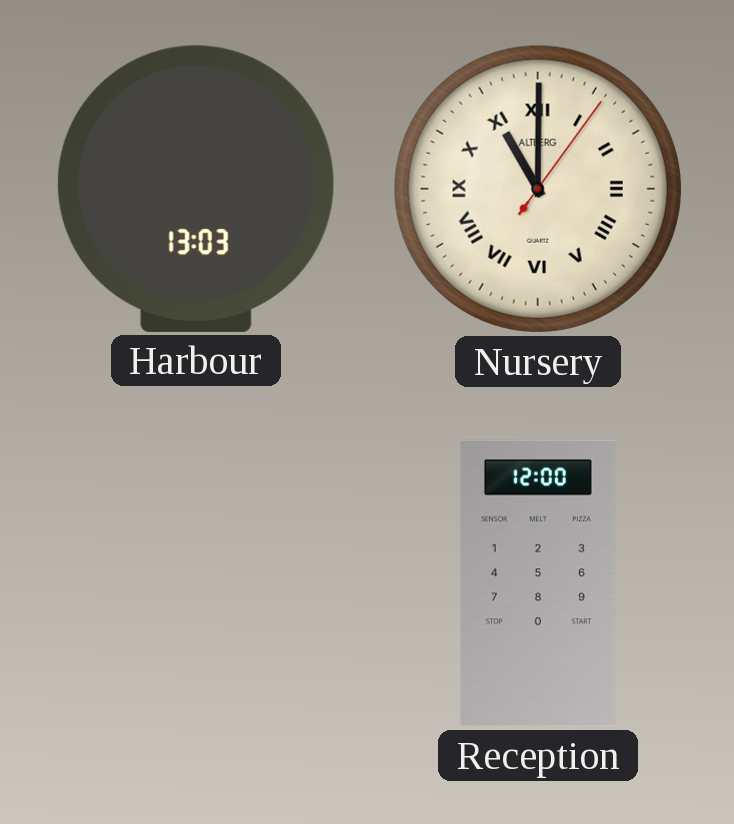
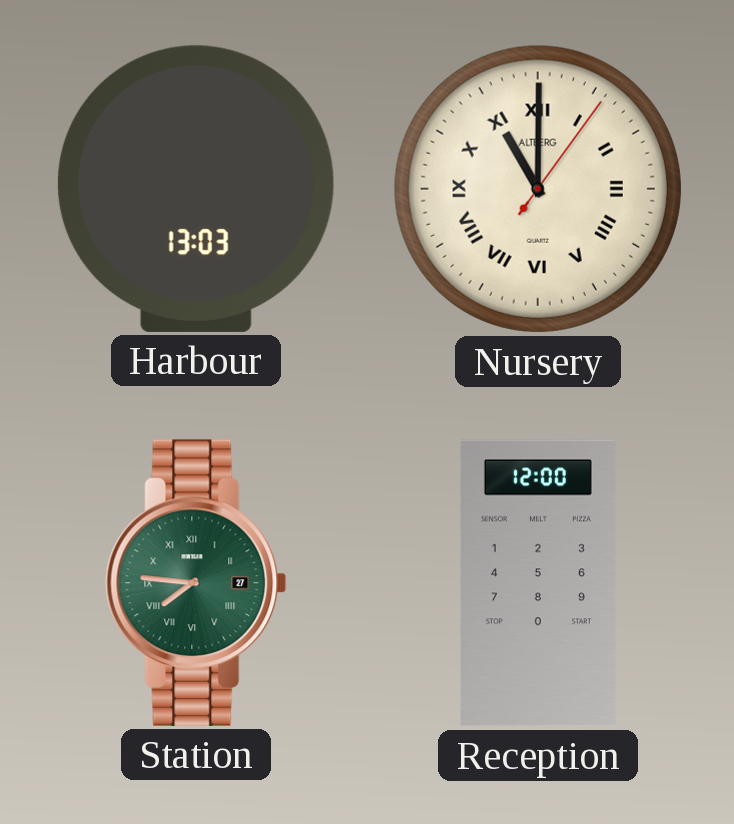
Station: none -> 7:46
